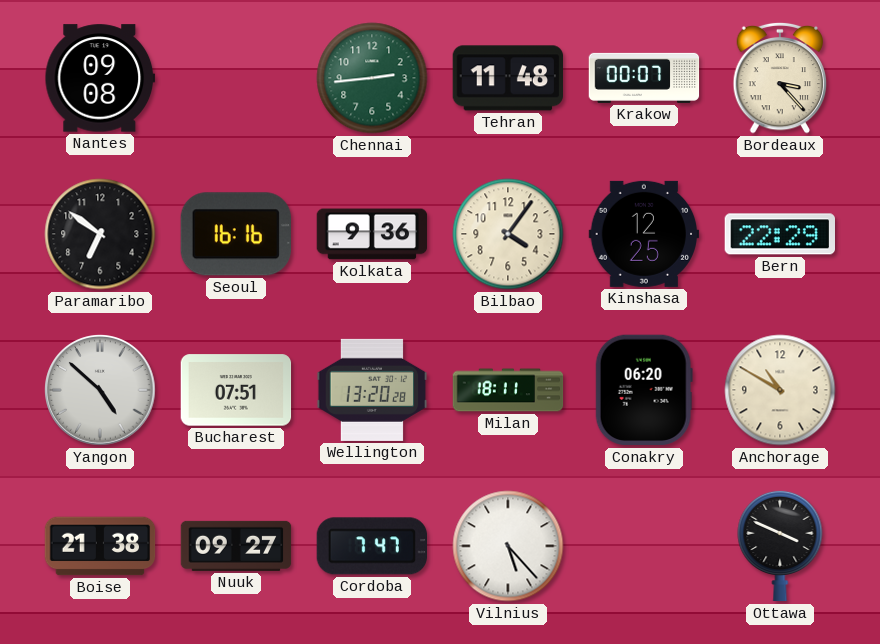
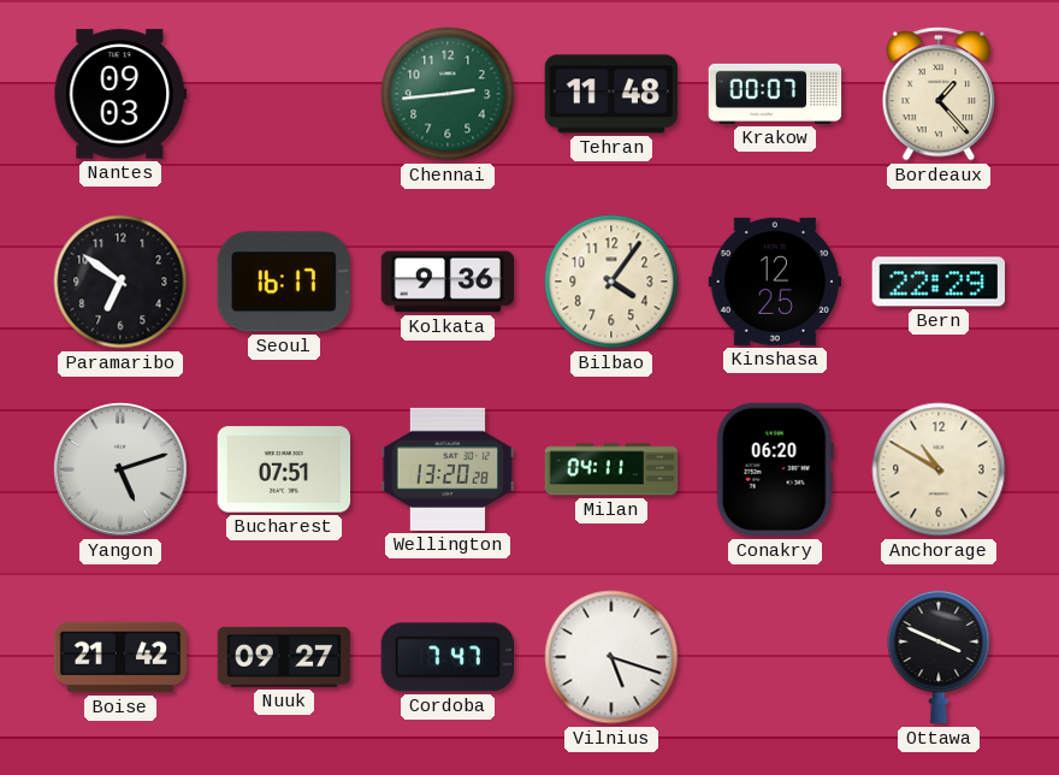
Nantes: 09:08 -> 09:03
Bordeaux: 3:23 -> 1:23
Seoul: 16:16 -> 16:17
Yangon: 4:52 -> 5:12
Milan: 18:11 -> 04:11
Boise: 21:38 -> 21:42
Vilnius: 5:23 -> 5:18
